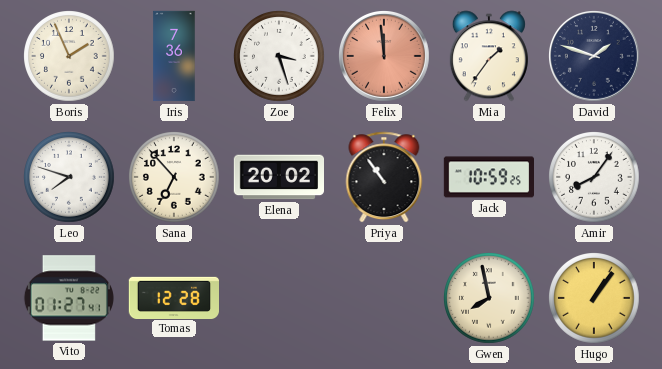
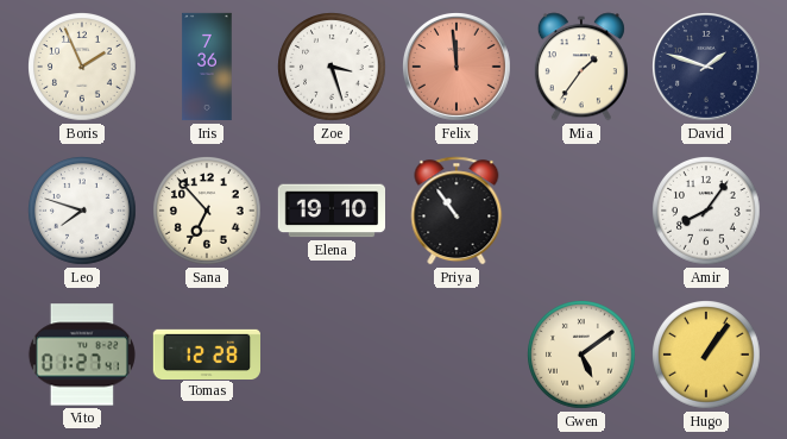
Elena: 20:02 -> 19:10
Jack: 10:59 -> none
Gwen: 7:58 -> 5:09
